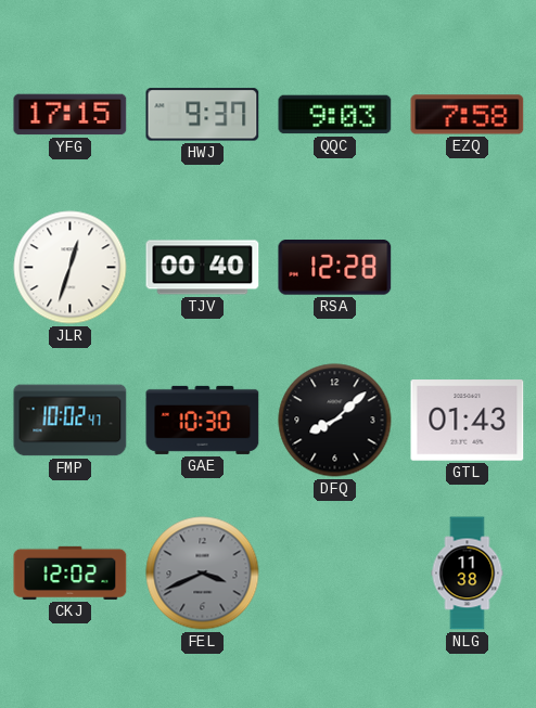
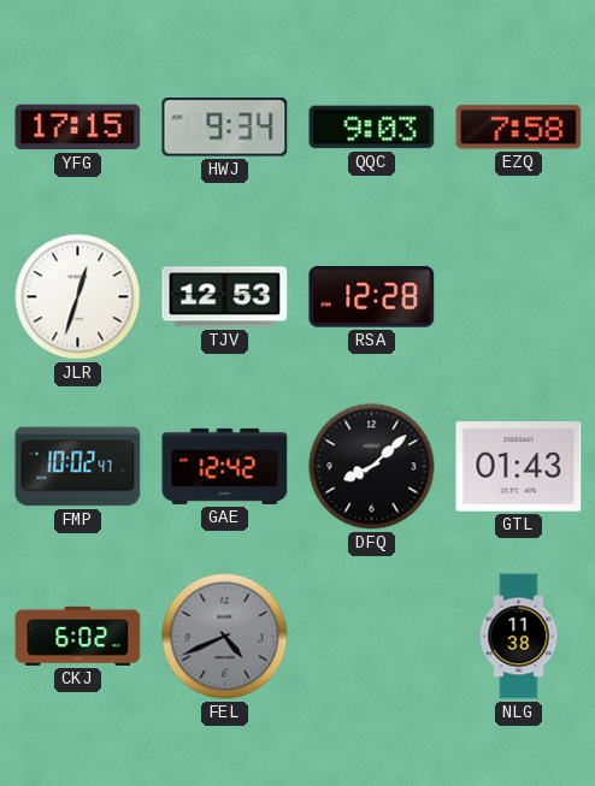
HWJ: 9:37 -> 9:34
TJV: 00:40 -> 12:53
GAE: 10:30 -> 12:42
CKJ: 12:02 -> 6:02
FEL: 3:41 -> 4:41
